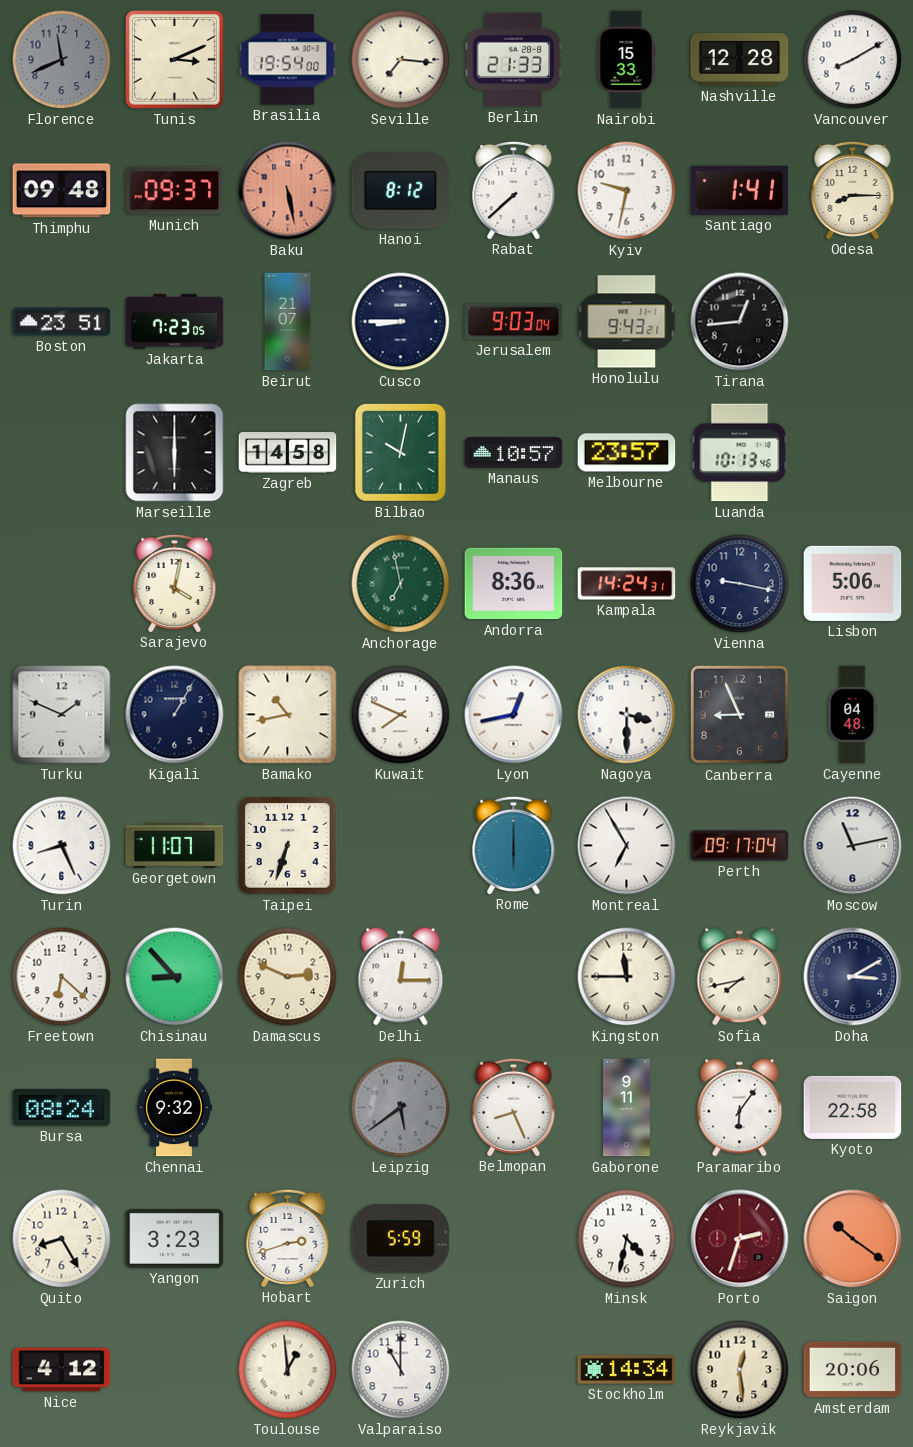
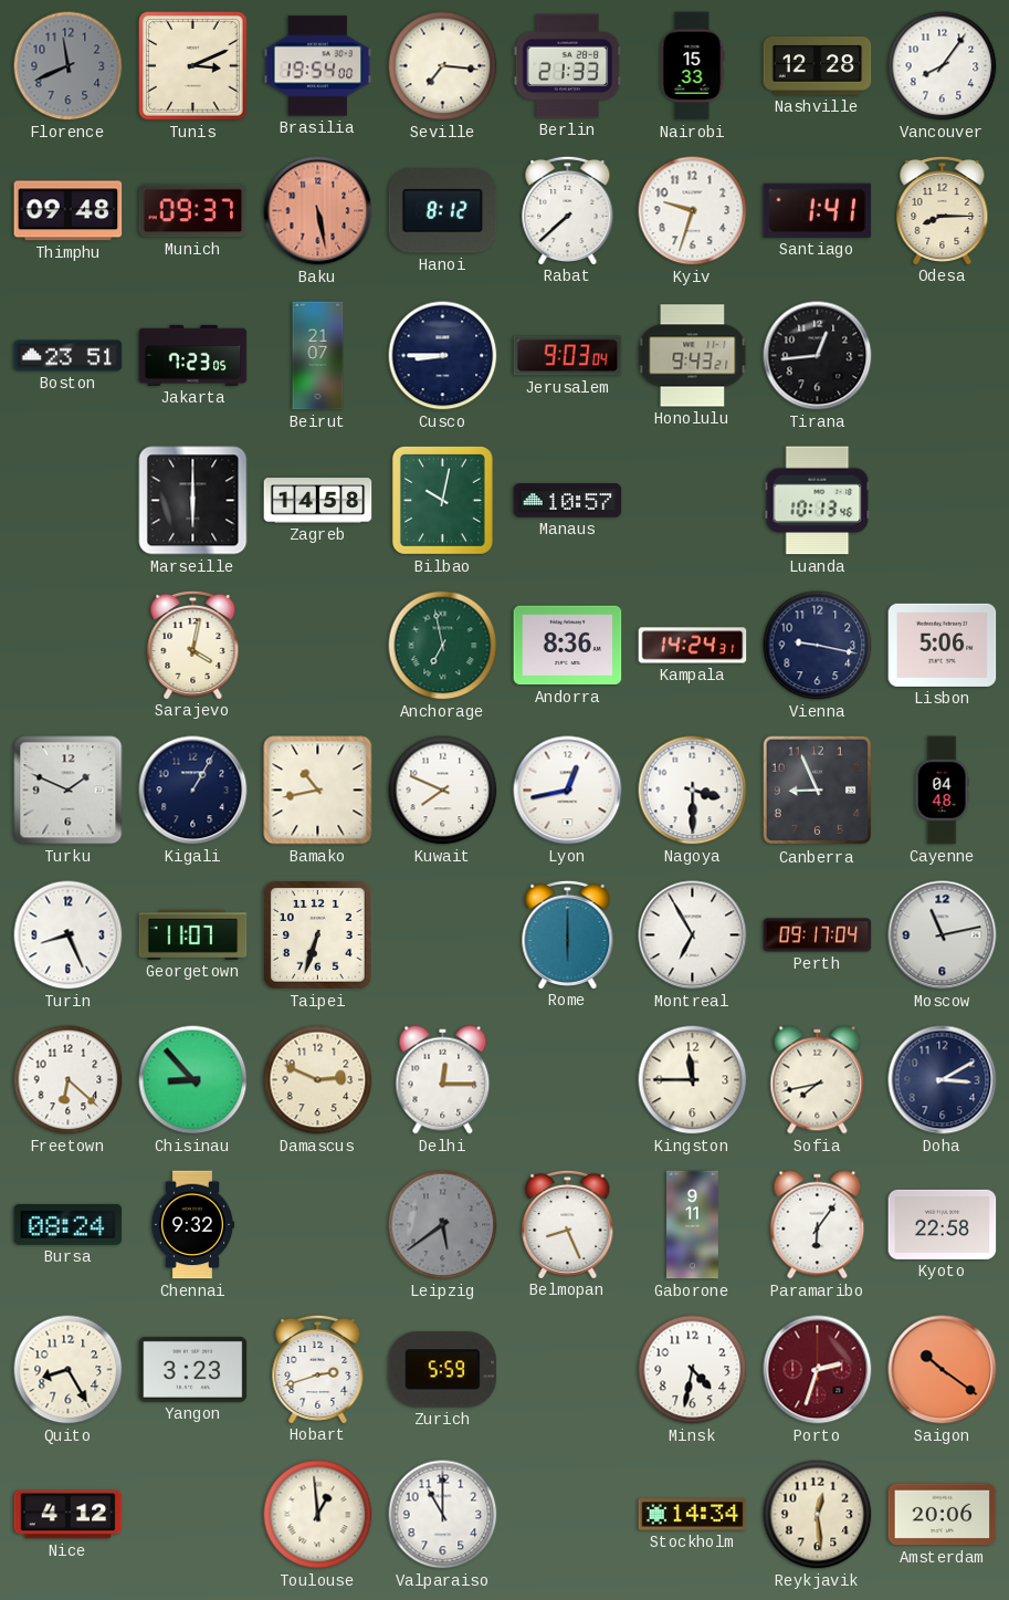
Vancouver: 8:10 -> 8:06
Kyiv: 9:32 -> 9:33
Melbourne: 23:57 -> none
